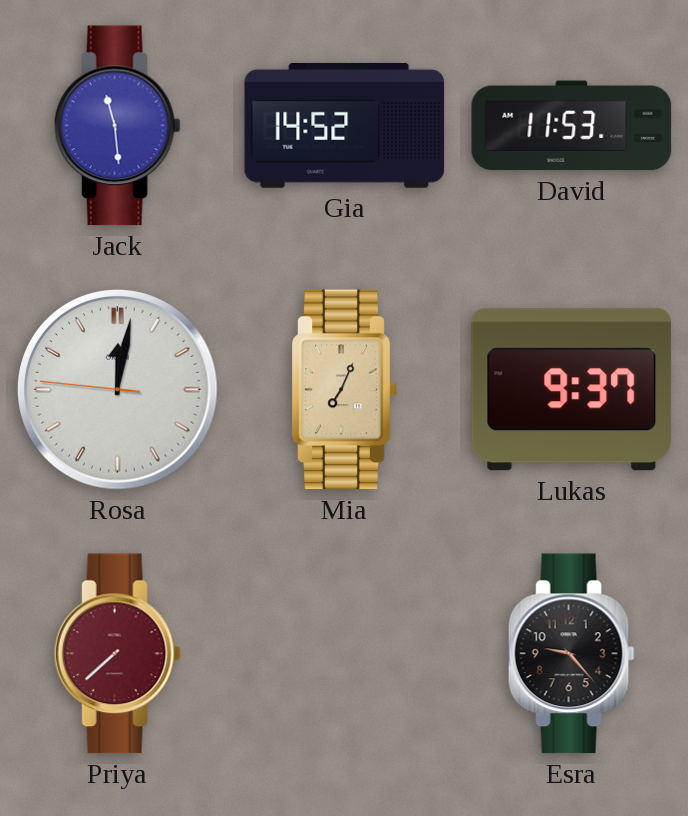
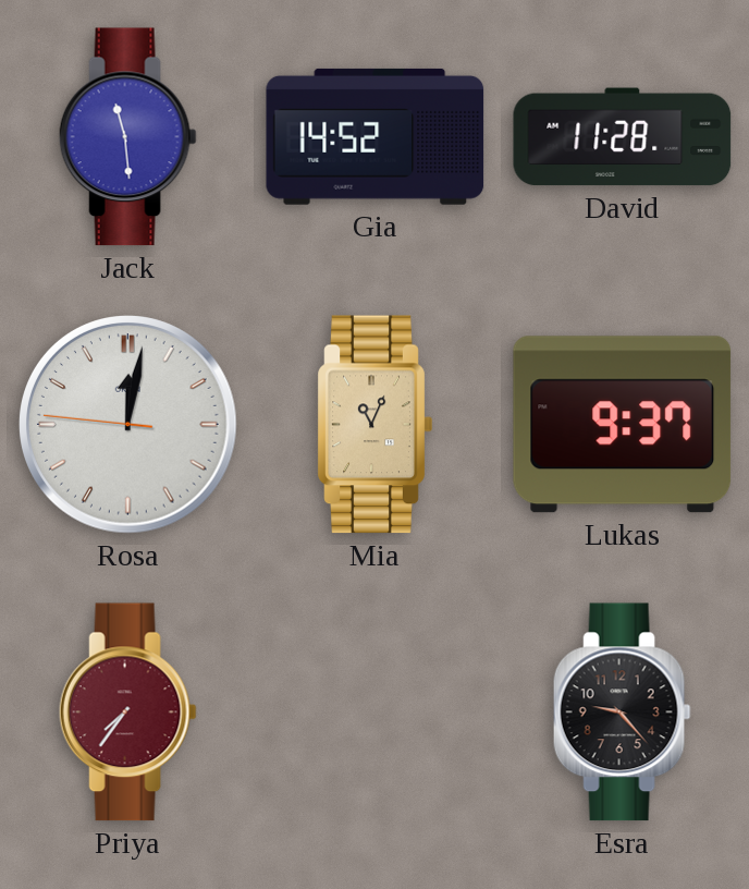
David: 11:53 -> 11:28
Mia: 7:04 -> 11:04
Priya: 7:38 -> 7:36
